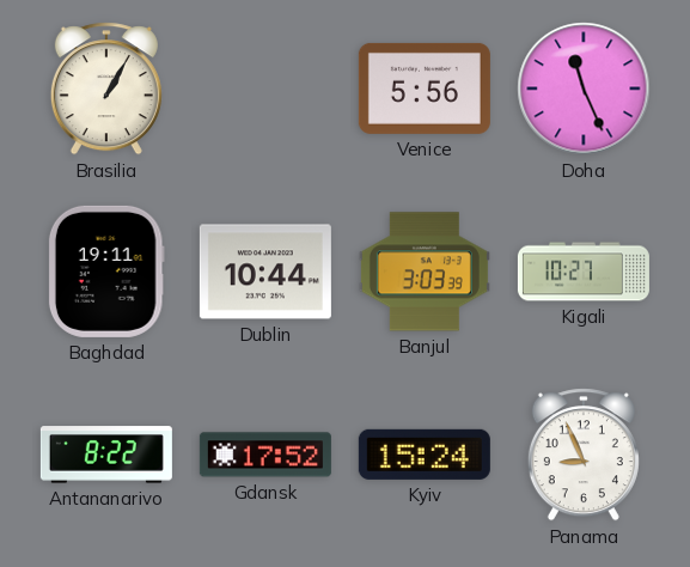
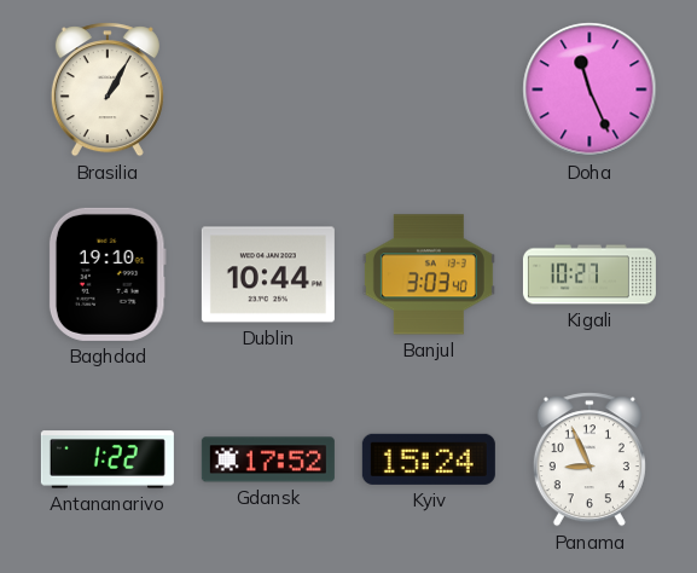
Venice: 5:56 -> none
Baghdad: 19:11 -> 19:10
Banjul: 3:03:39 -> 3:03:40
Antananarivo: 8:22 -> 1:22
